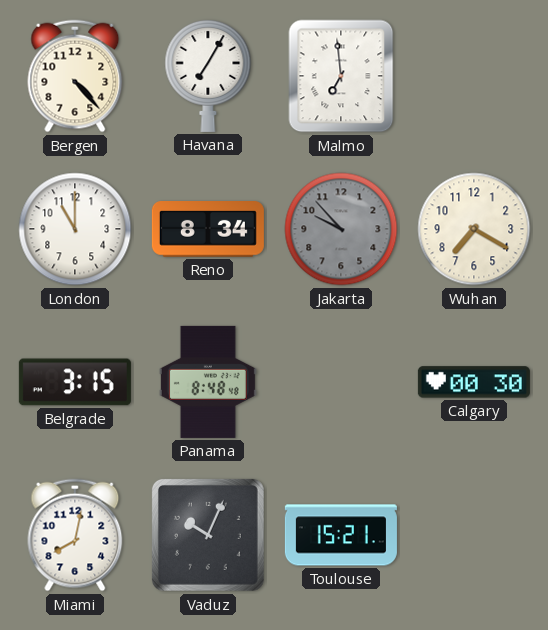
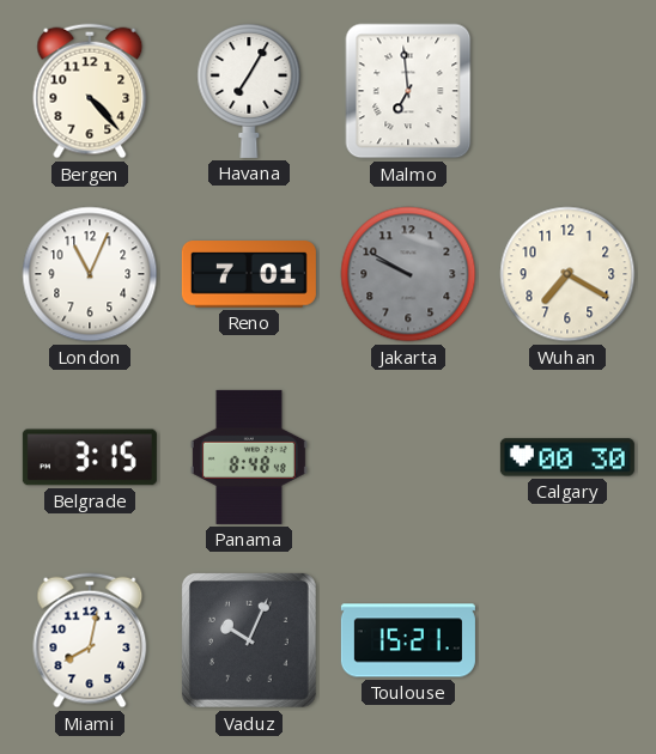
London: 11:00 -> 11:04
Reno: 8:34 -> 7:01
Jakarta: 9:53 -> 9:50
